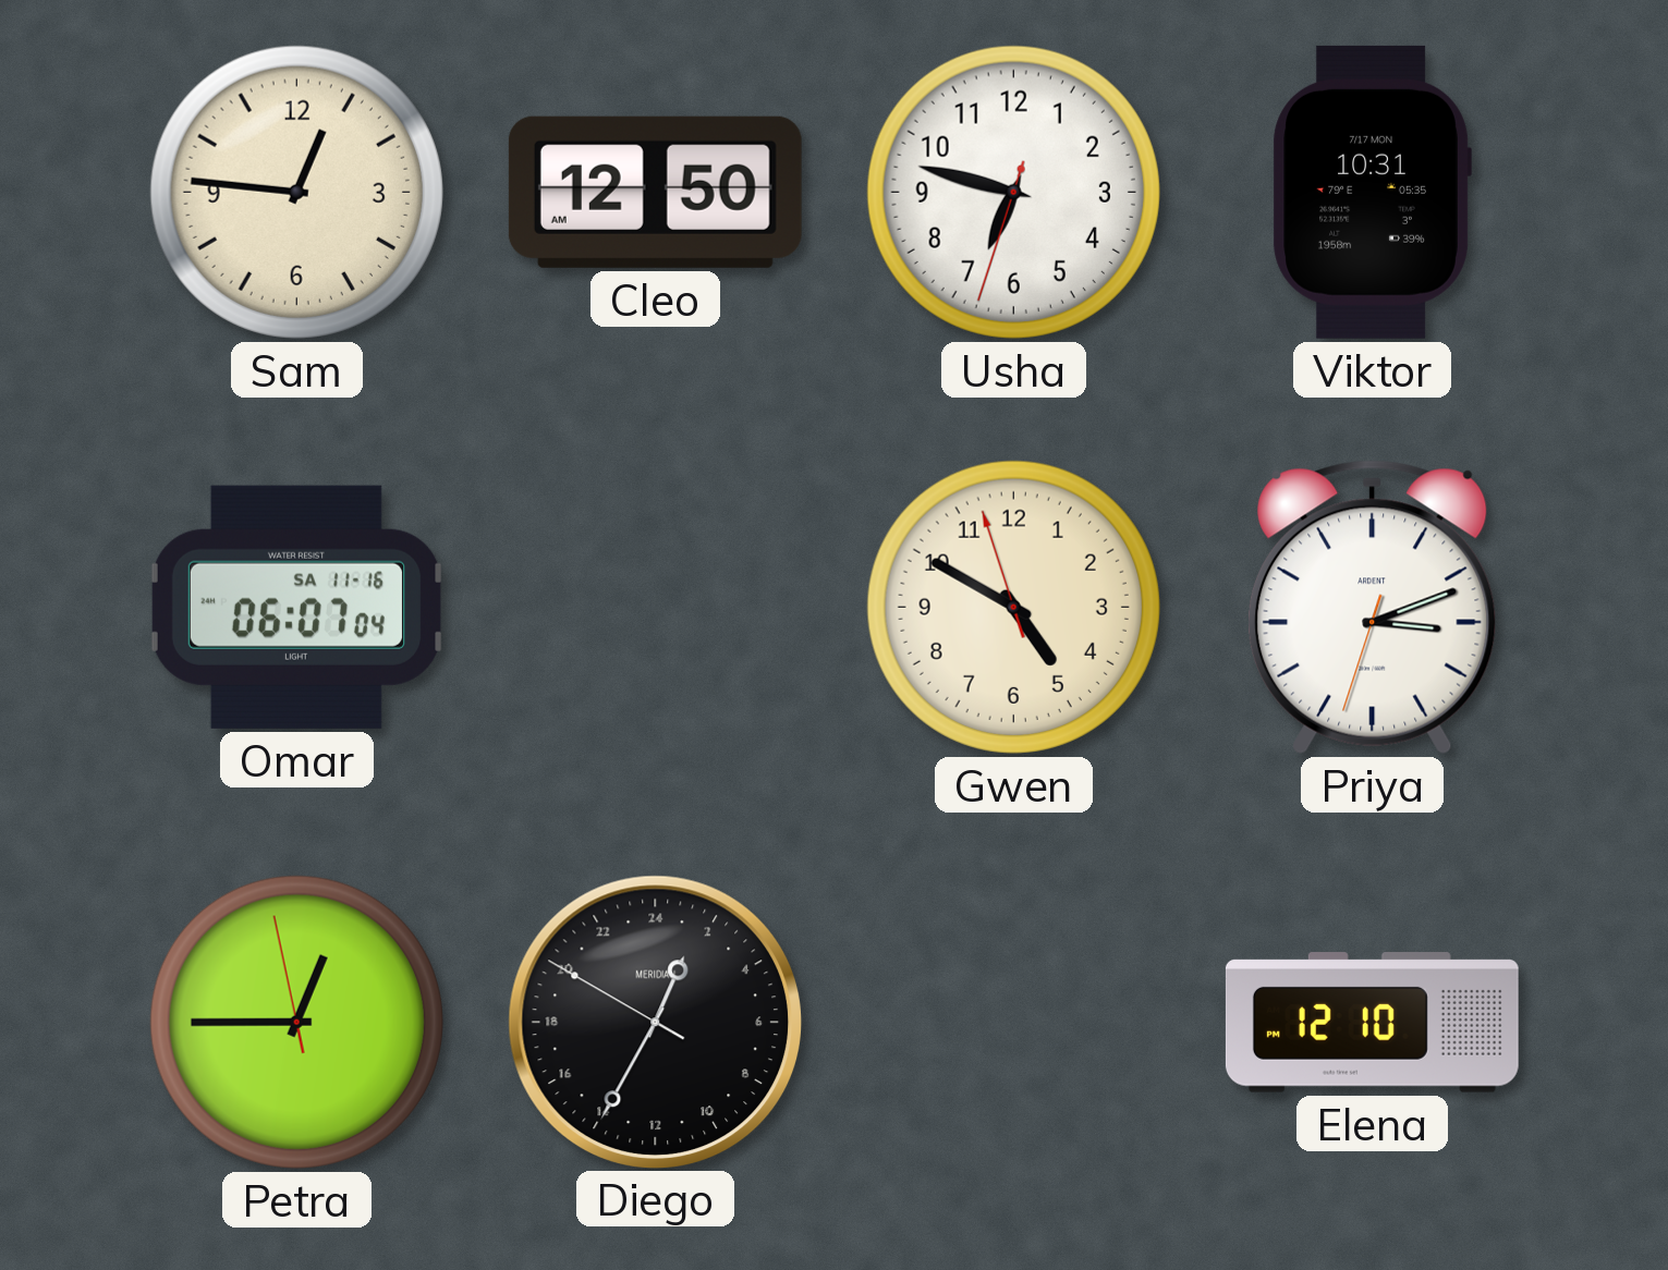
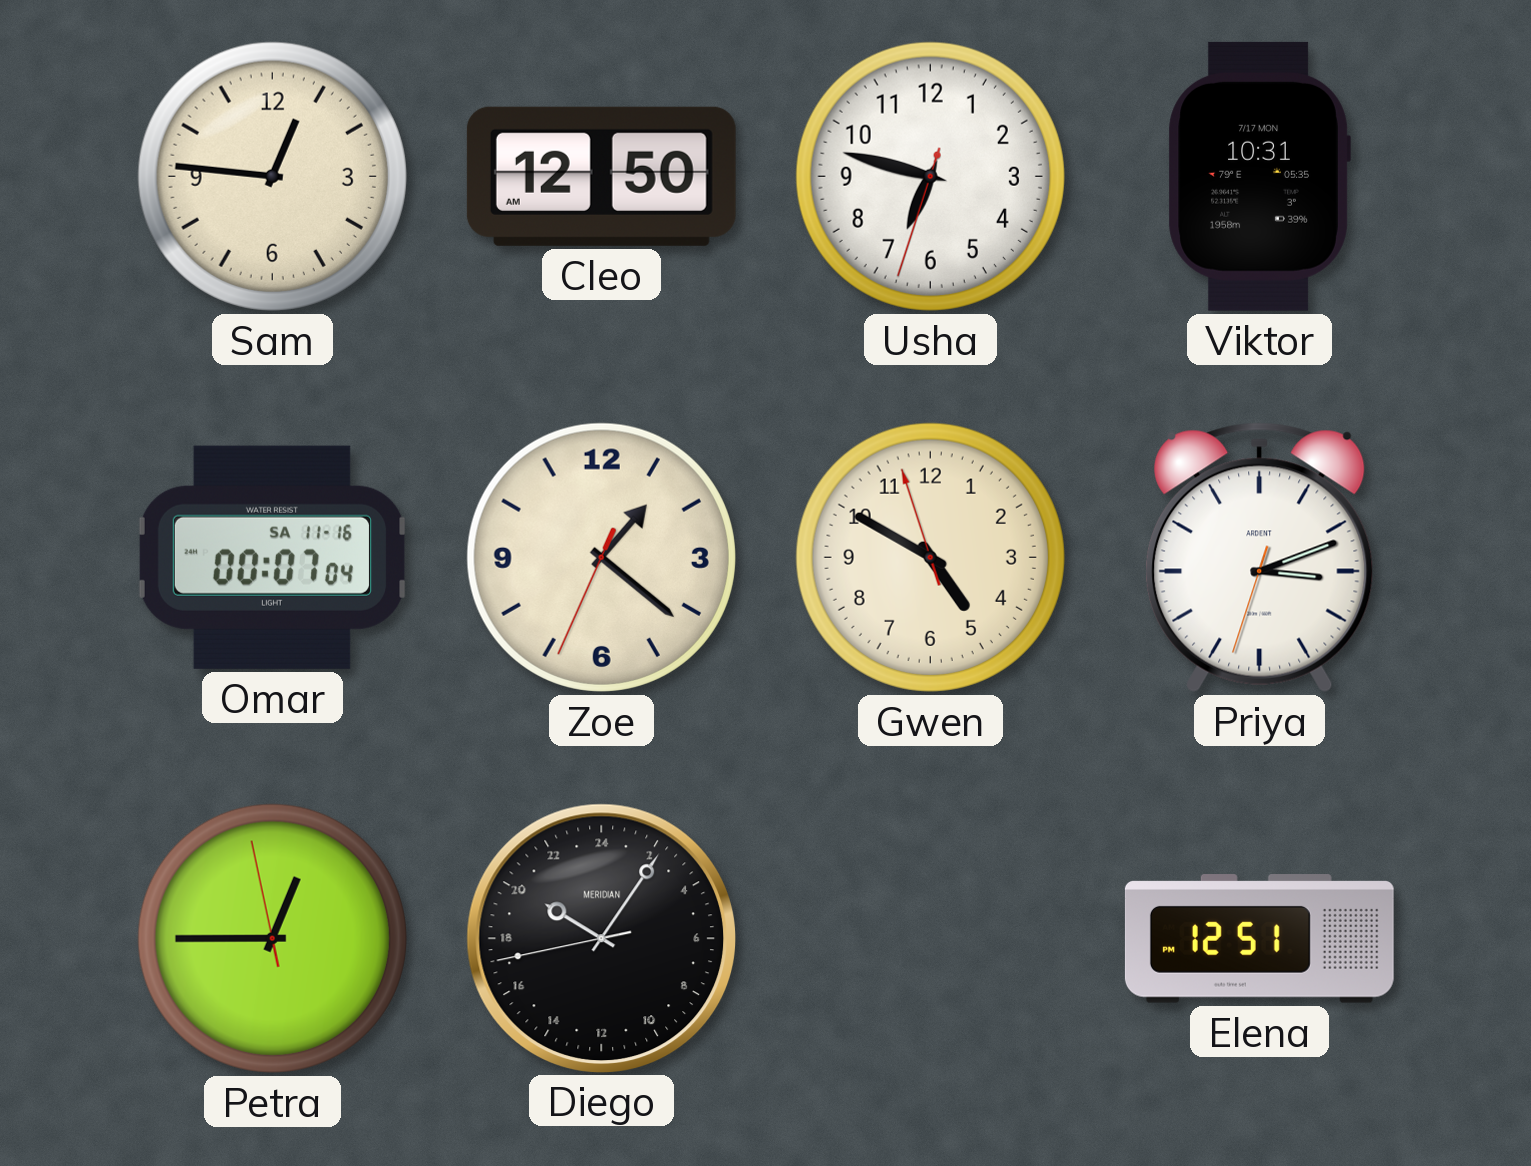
Omar: 06:07 -> 00:07
Zoe: none -> 1:21
Diego: 1:34 -> 20:05
Elena: 12:10 -> 12:51
